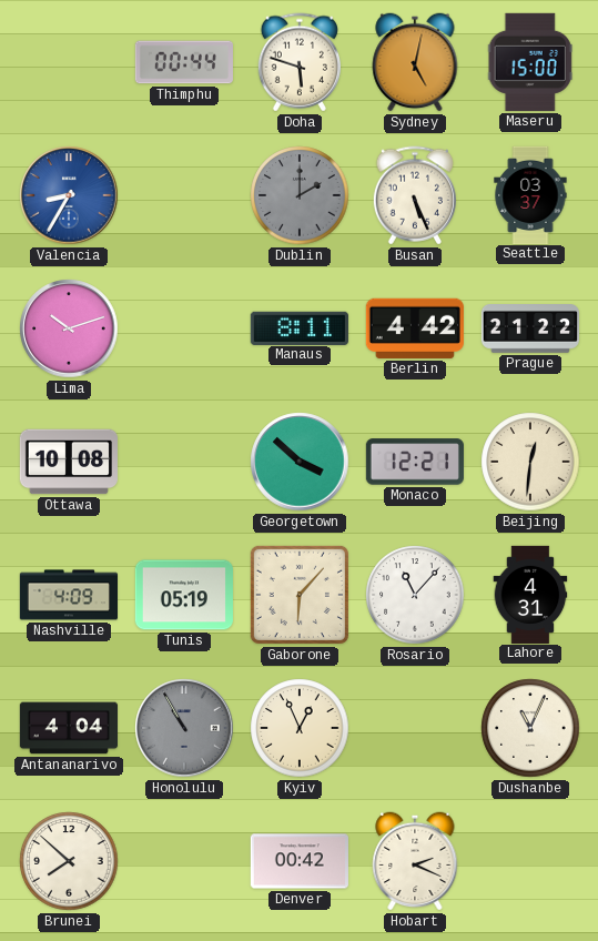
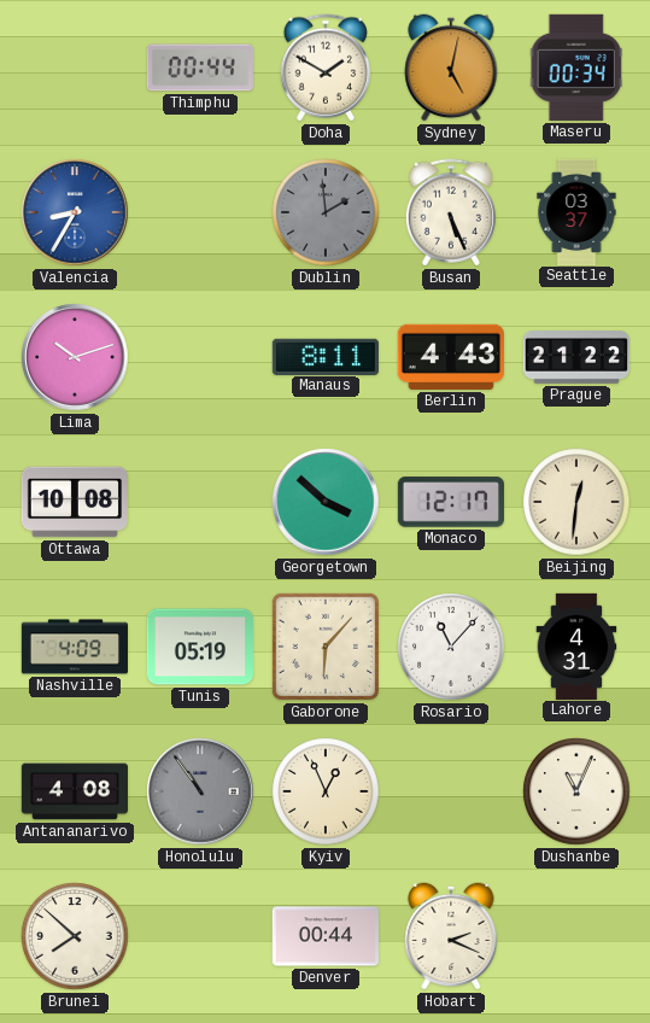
Doha: 5:48 -> 1:50
Maseru: 15:00 -> 00:34
Dublin: 2:00 -> 1:59
Berlin: 4:42 -> 4:43
Monaco: 12:21 -> 12:17
Antananarivo: 4:04 -> 4:08
Honolulu: 10:55 -> 10:54
Denver: 00:42 -> 00:44
